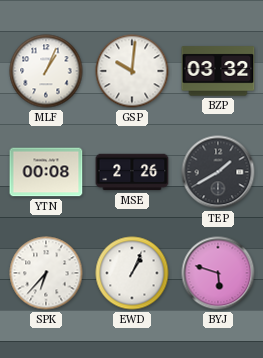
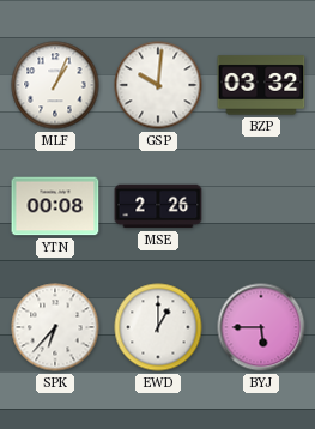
TEP: 1:40 -> none
EWD: 1:04 -> 1:00
BYJ: 5:48 -> 5:45
